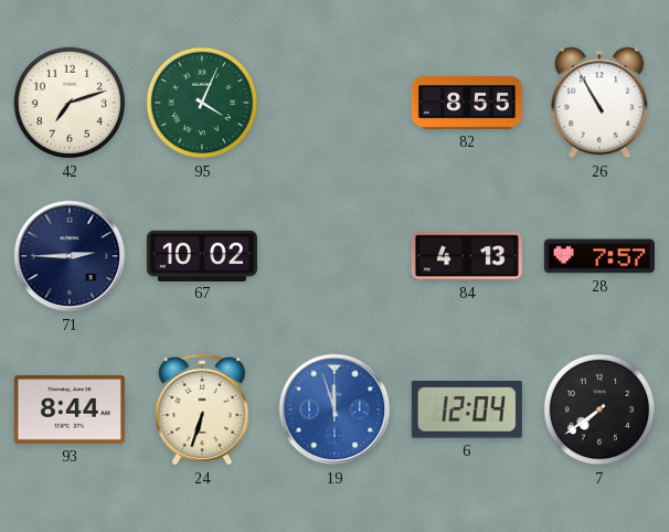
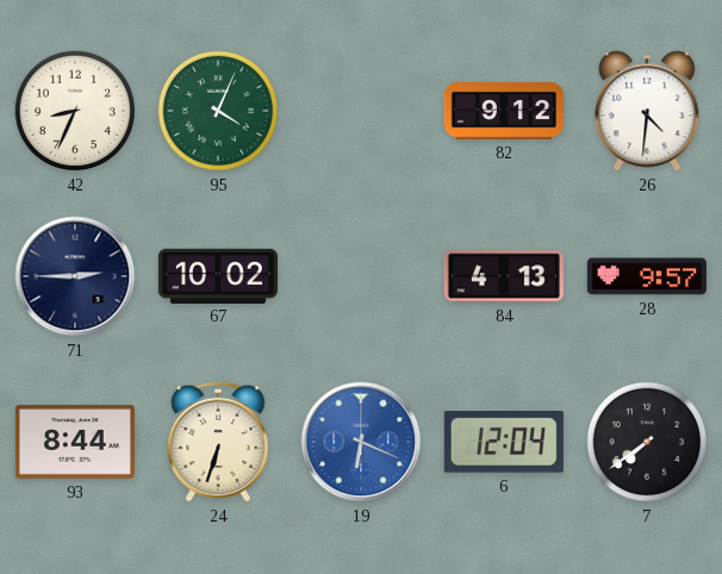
42: 7:12 -> 8:34
82: 8:55 -> 9:12
26: 10:55 -> 4:31
28: 7:57 -> 9:57
19: 11:57 -> 6:19
